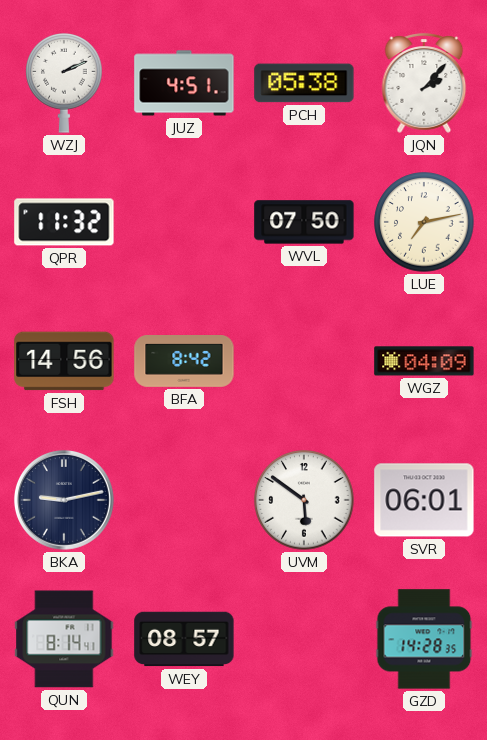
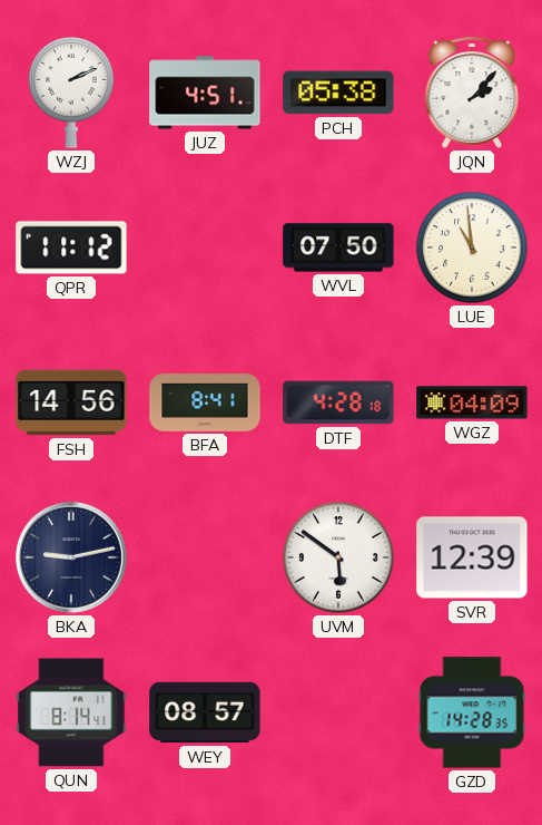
QPR: 11:32 -> 11:12
LUE: 7:13 -> 10:59
BFA: 8:42 -> 8:41
DTF: none -> 4:28
SVR: 06:01 -> 12:39
